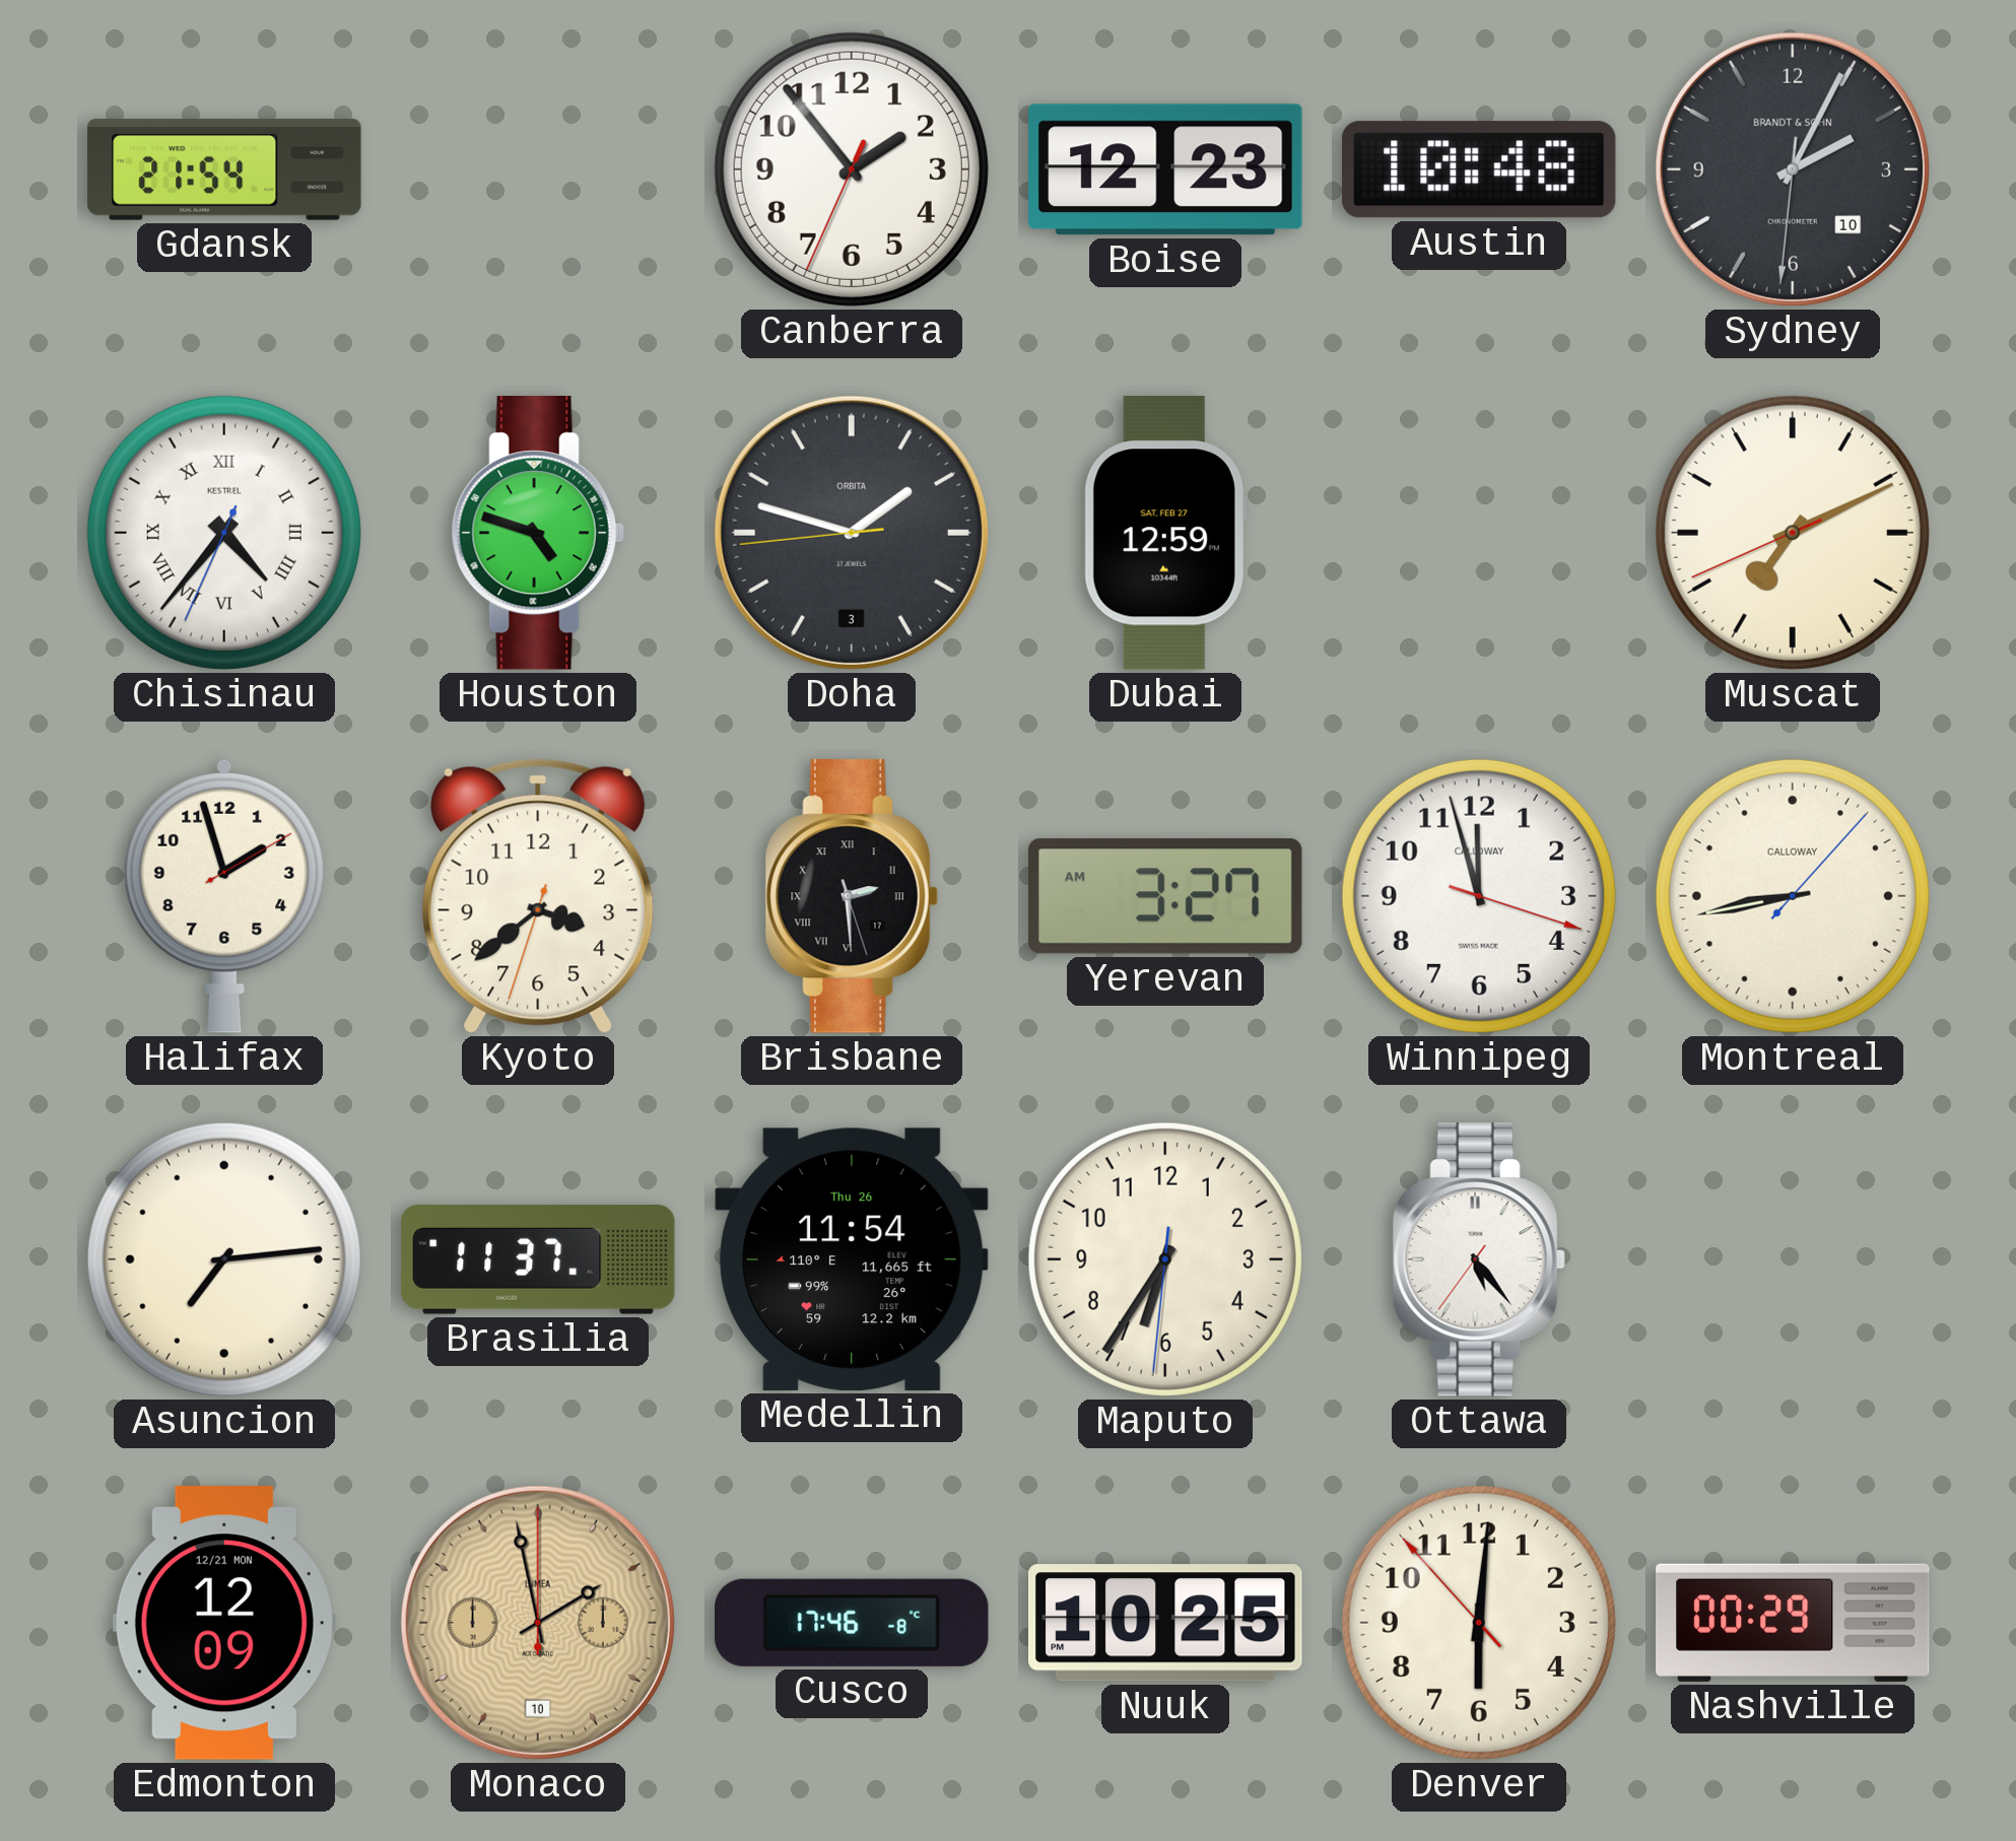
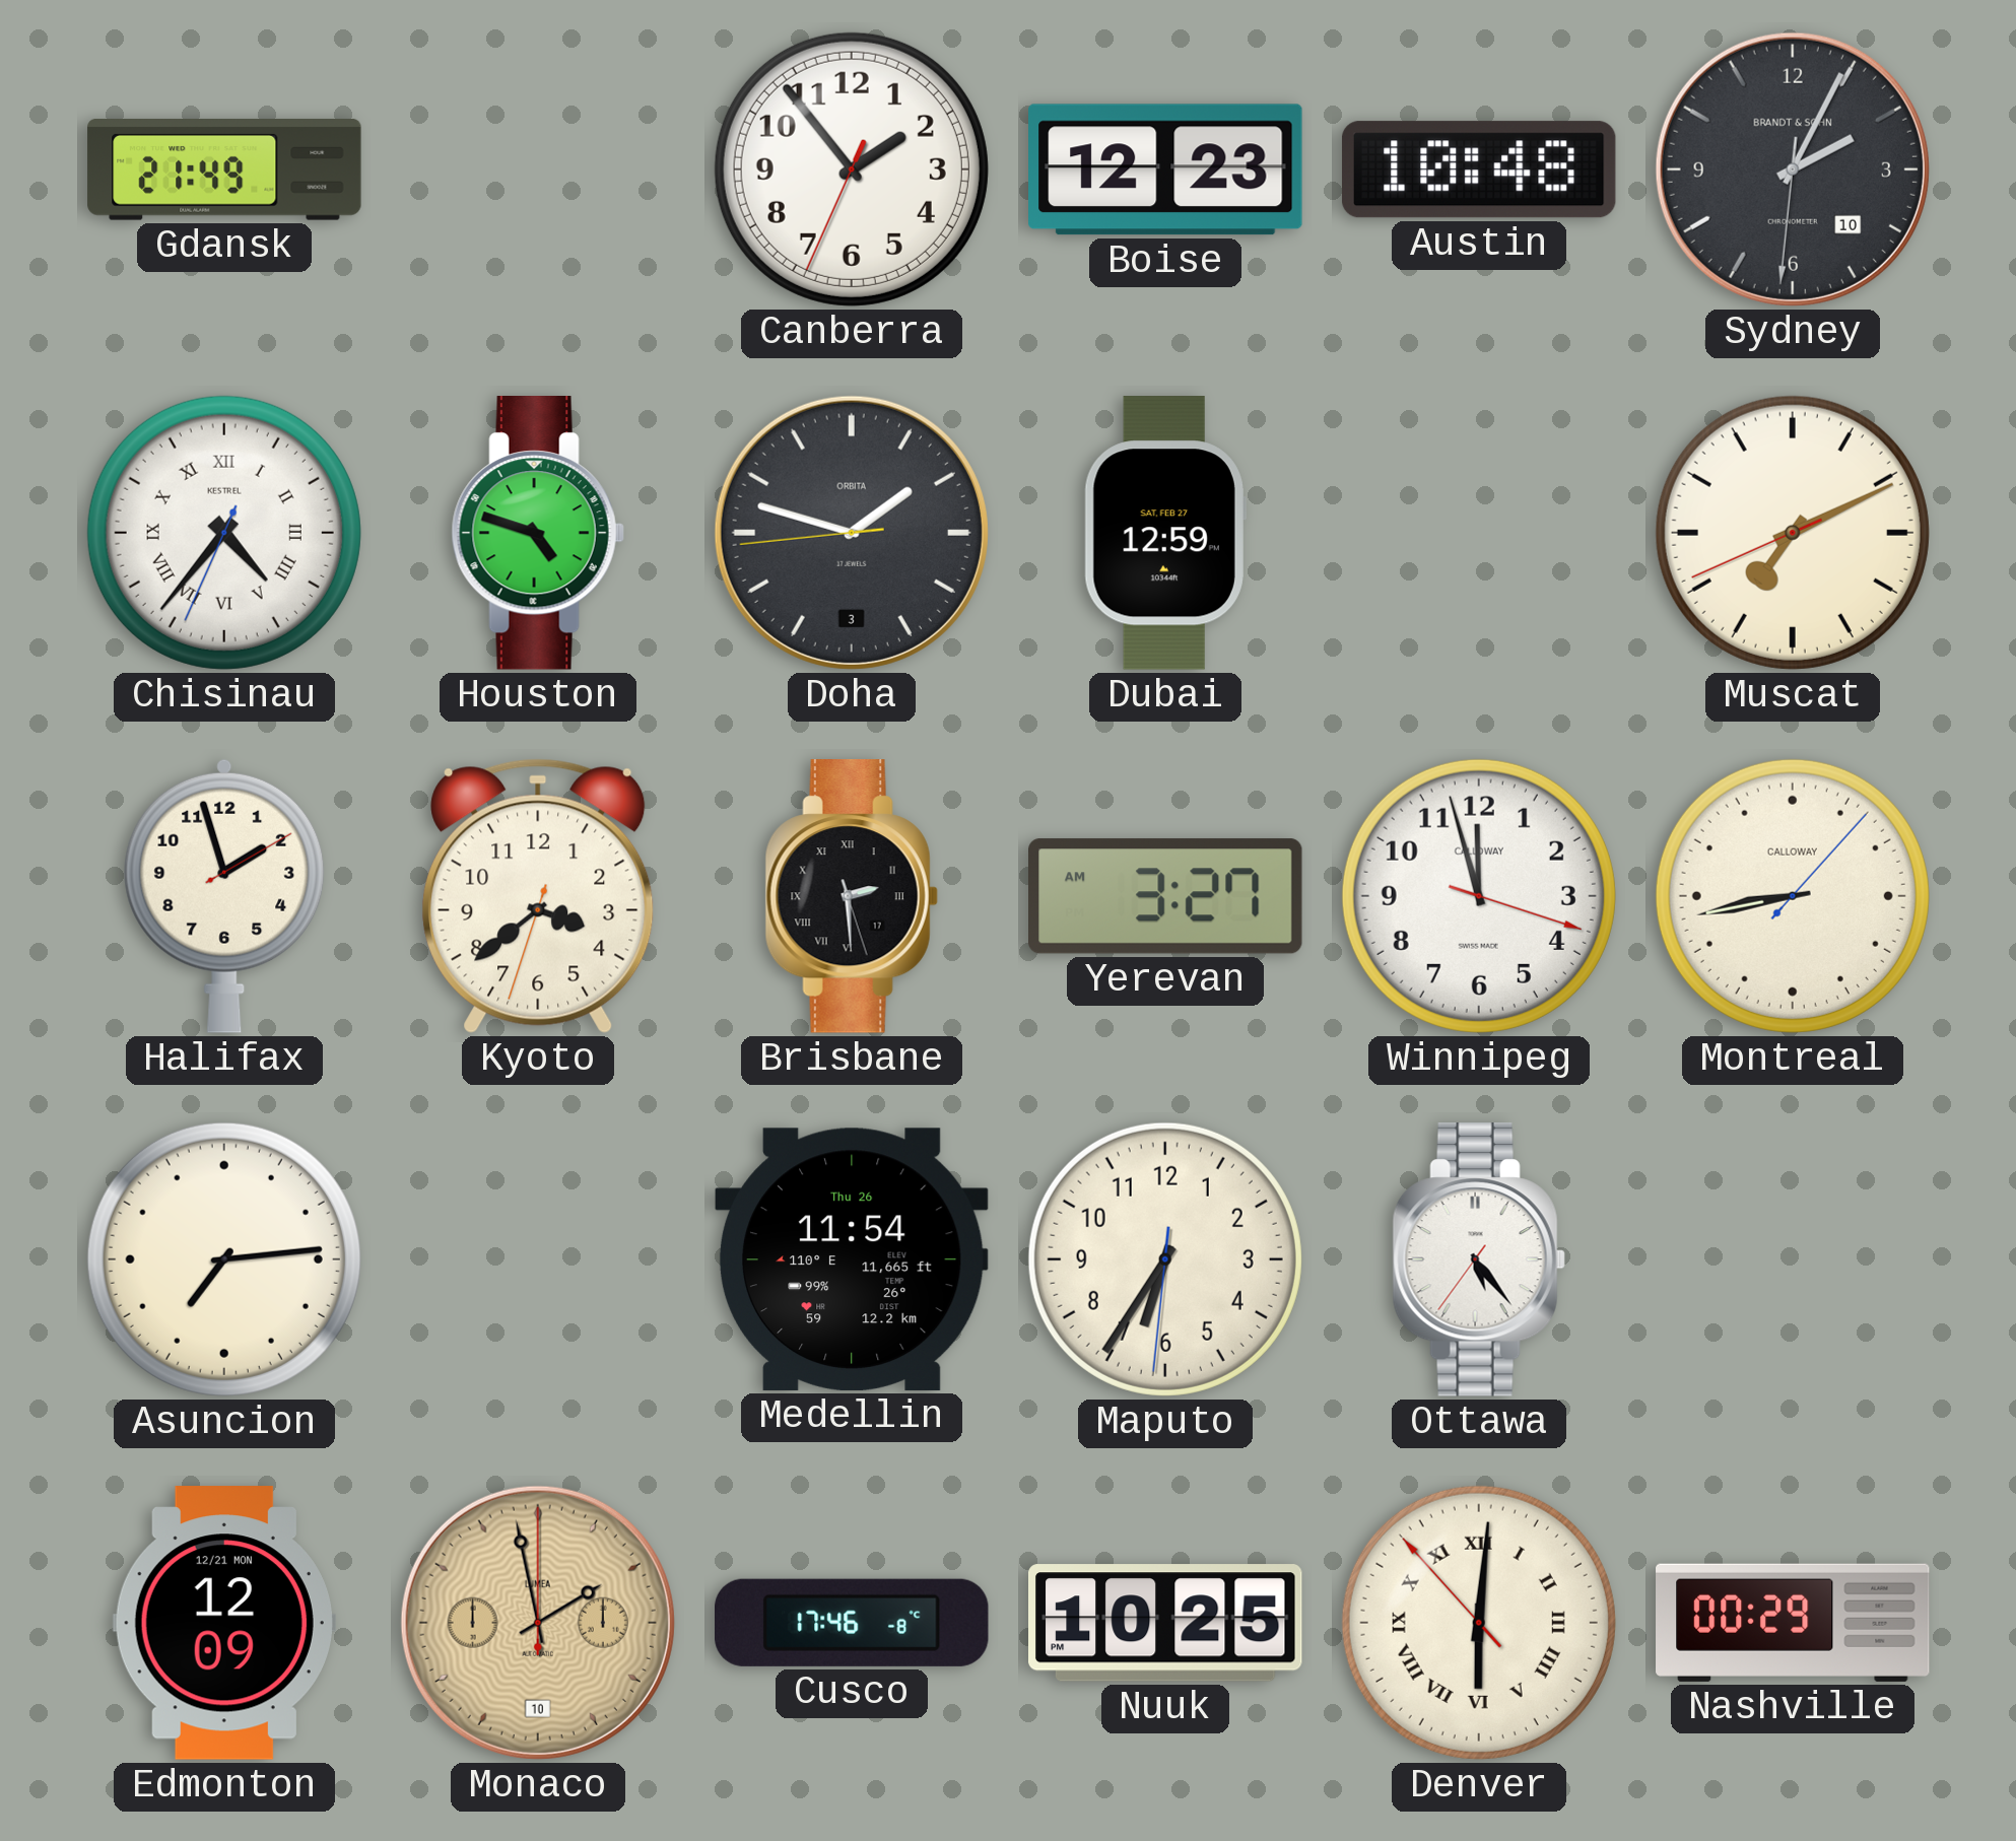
Gdansk: 21:54 -> 21:49
Brasilia: 11:37 -> none
Denver numerals: Arabic -> Roman
